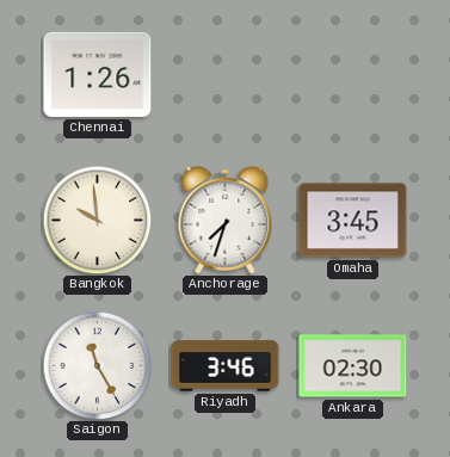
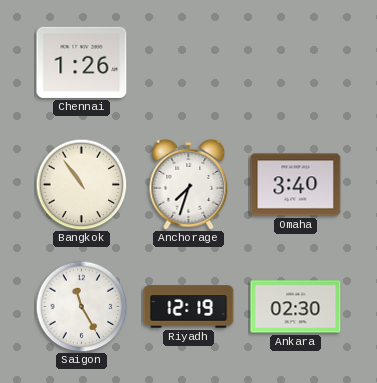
Bangkok: 9:59 -> 10:54
Omaha: 3:45 -> 3:40
Riyadh: 3:46 -> 12:19
